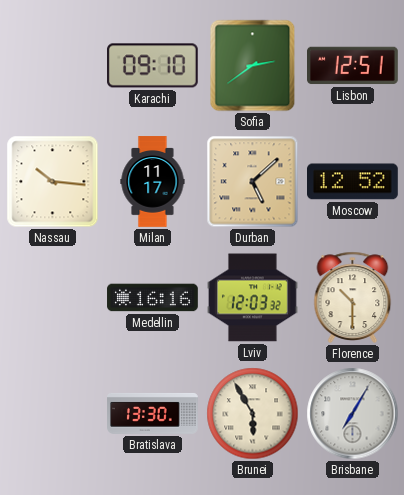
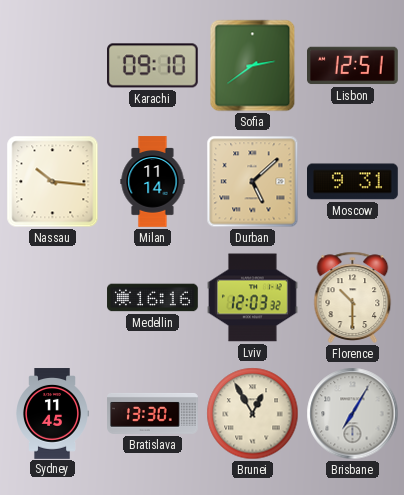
Milan: 11:17 -> 11:14
Moscow: 12:52 -> 9:31
Sydney: none -> 11:45
Brunei: 5:55 -> 12:55
